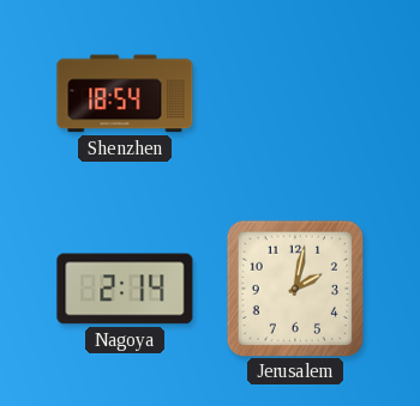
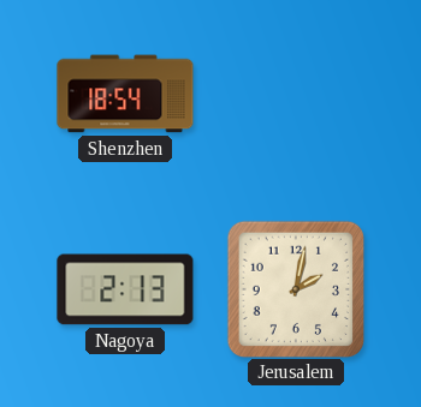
Nagoya: 2:14 -> 2:13
